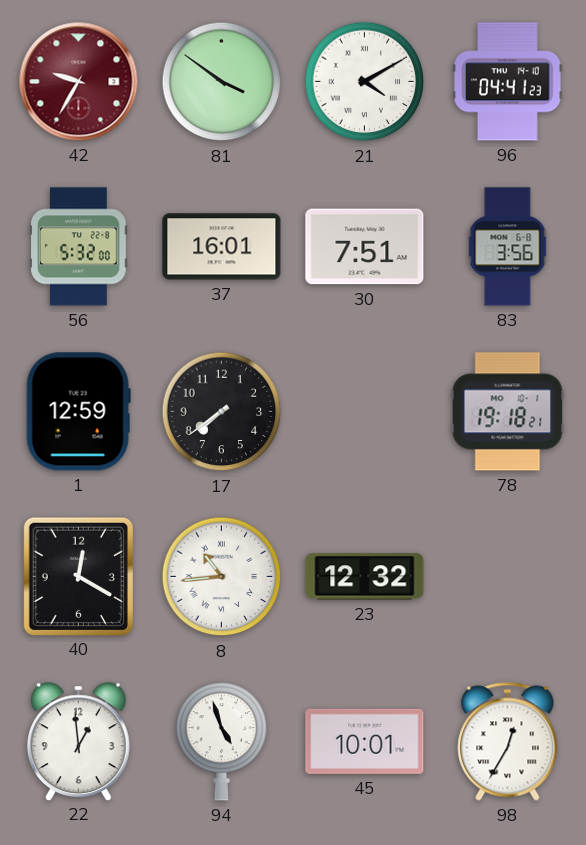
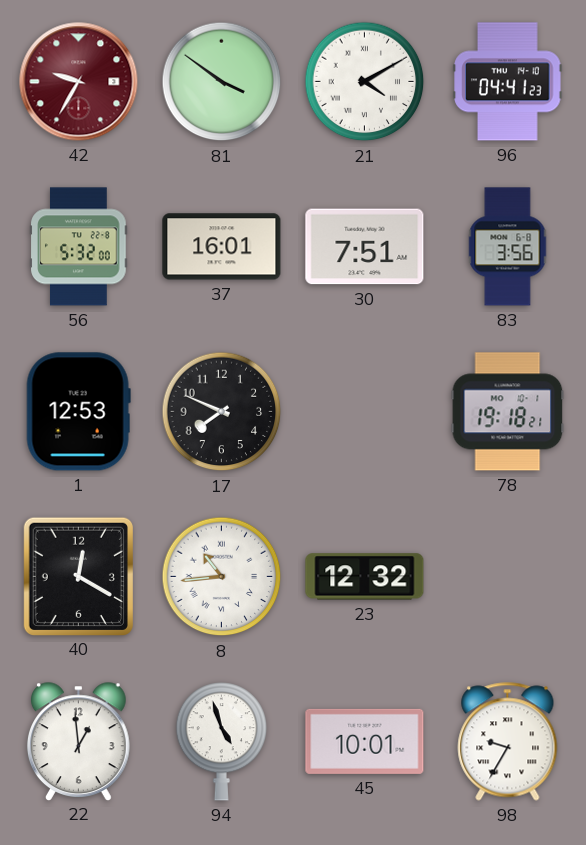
1: 12:59 -> 12:53
17: 7:39 -> 7:49
98: 12:35 -> 9:35
